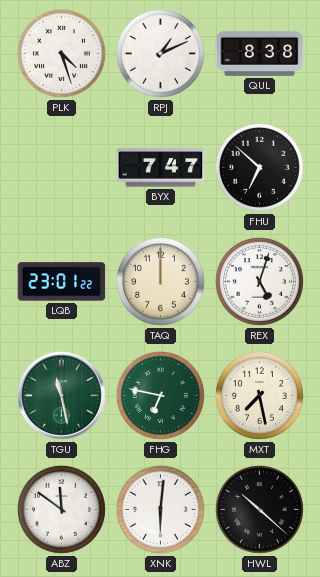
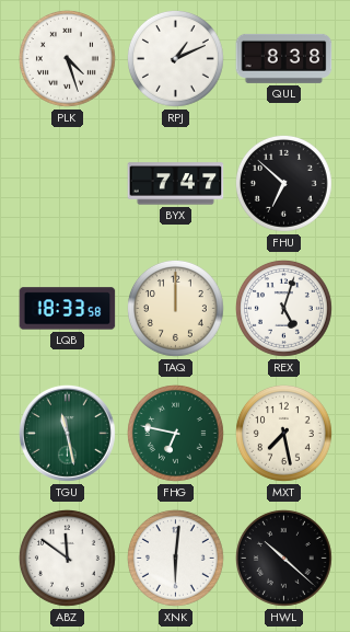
LQB: 23:01 -> 18:33
